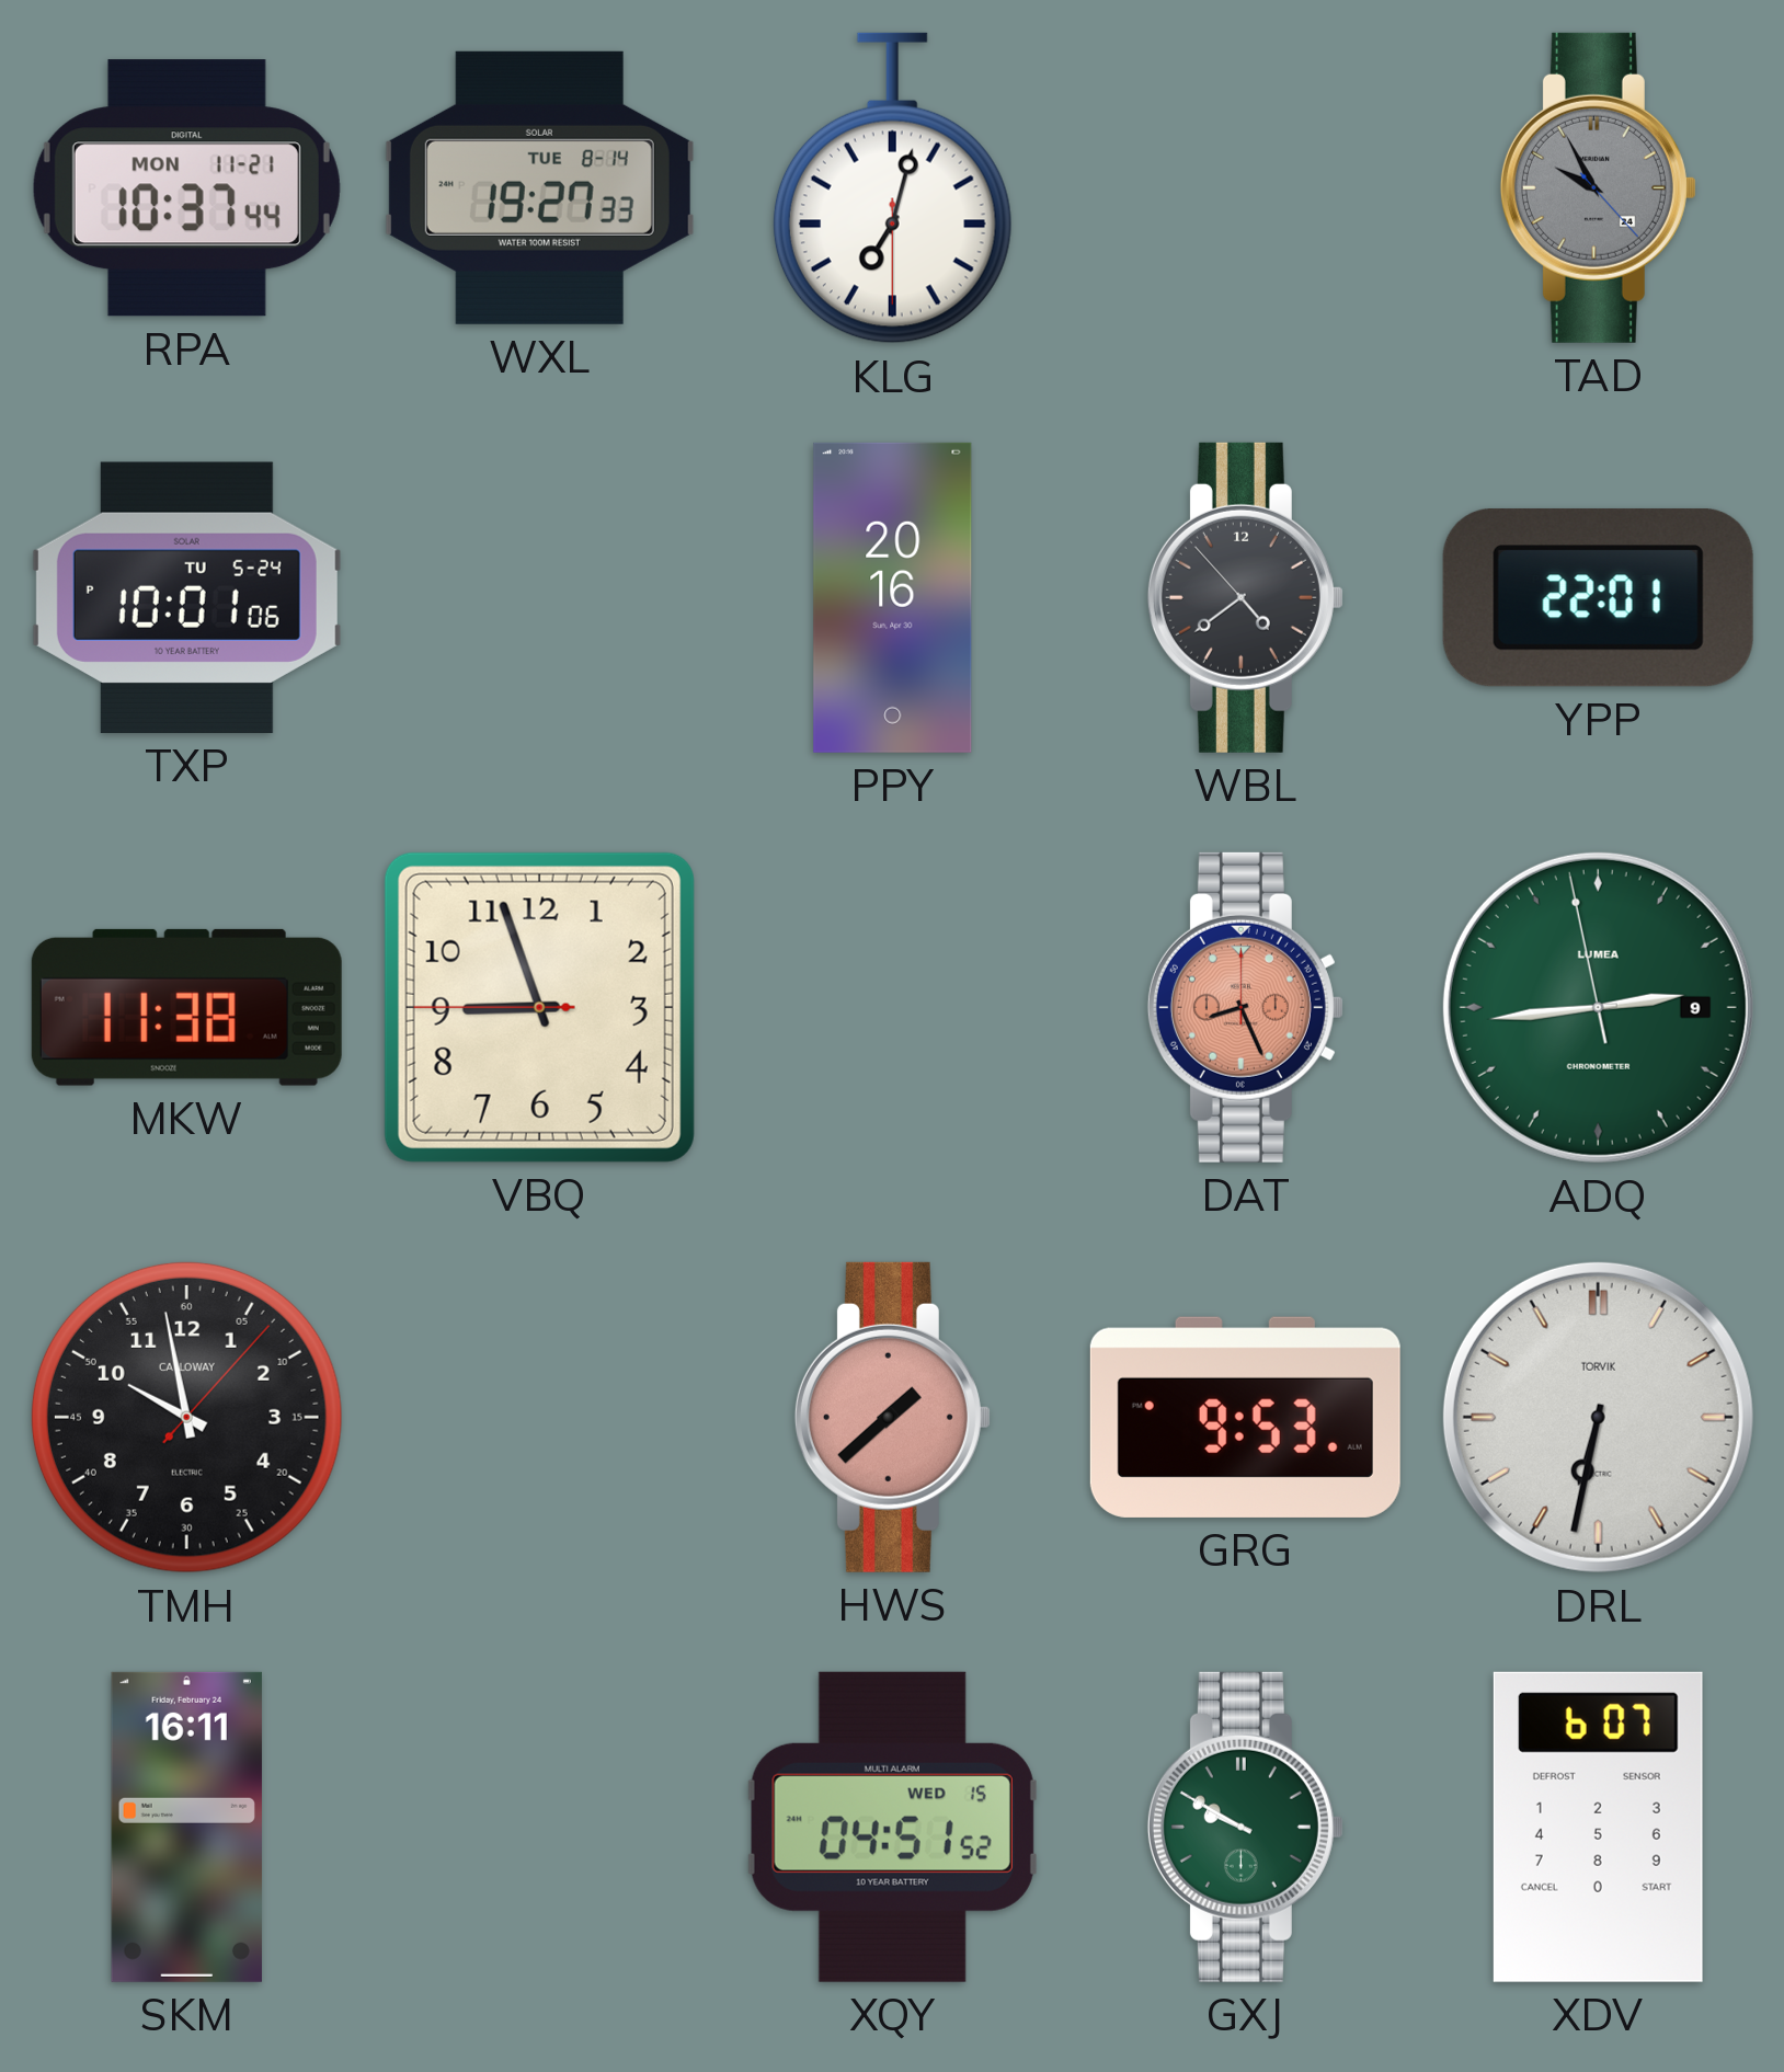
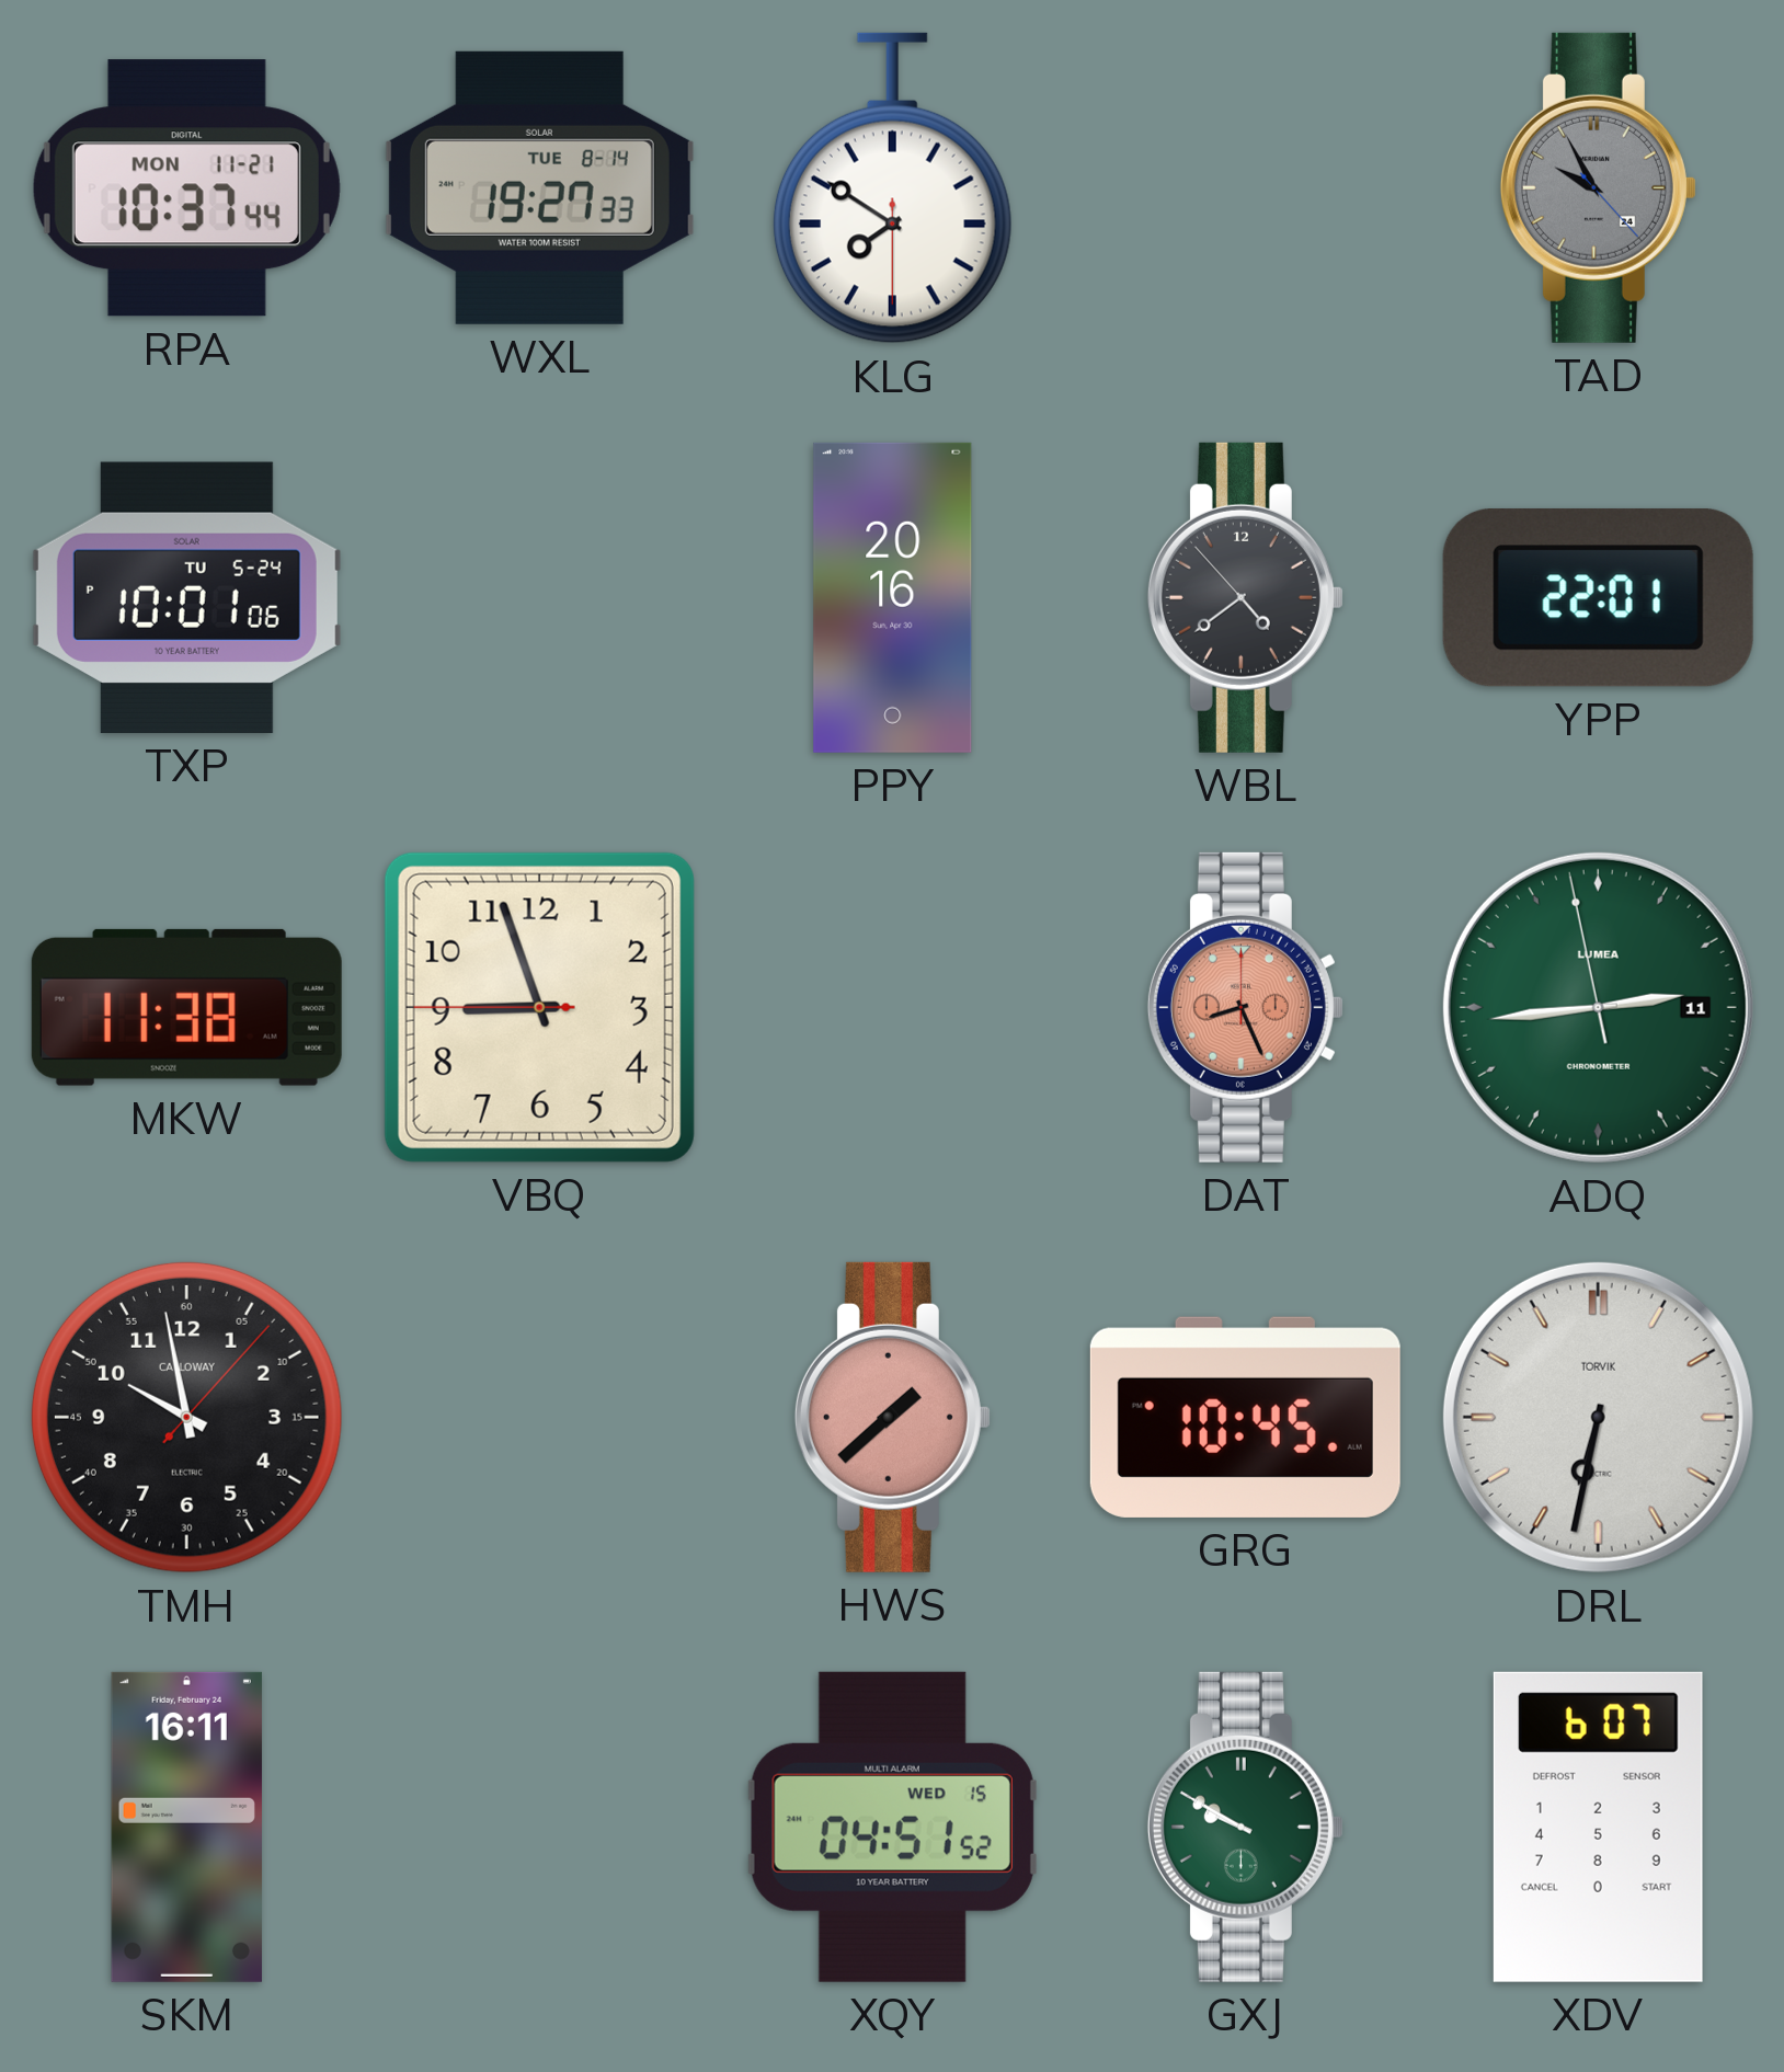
KLG: 7:02 -> 7:50
ADQ date: 9 -> 11
GRG: 9:53 -> 10:45
